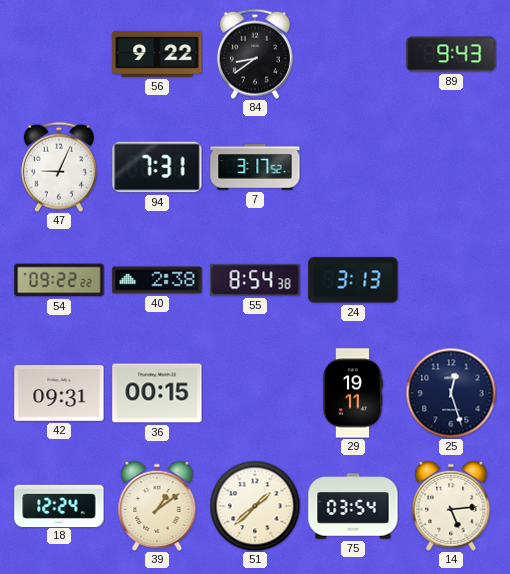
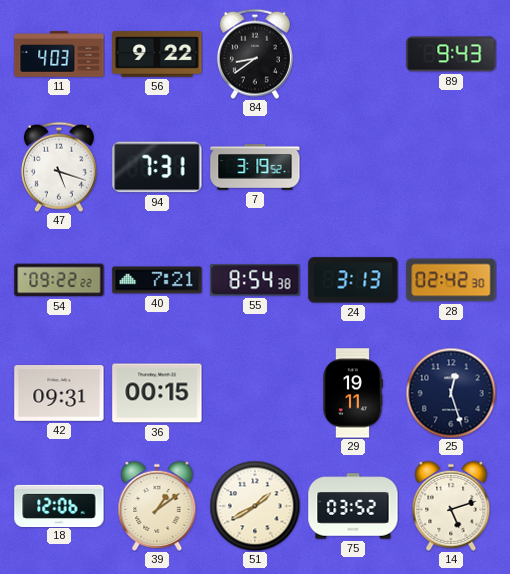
11: none -> 4:03
47: 9:04 -> 5:18
7: 3:17 -> 3:19
40: 2:38 -> 7:21
28: none -> 02:42
18: 12:24 -> 12:06
51: 1:38 -> 1:40
75: 03:54 -> 03:52
14: 5:14 -> 5:12
